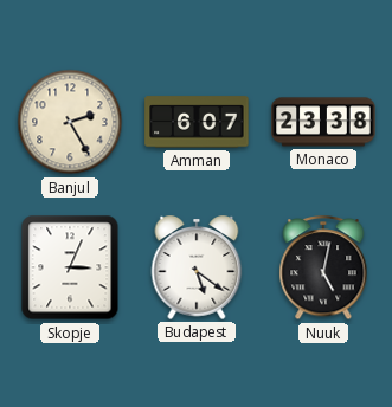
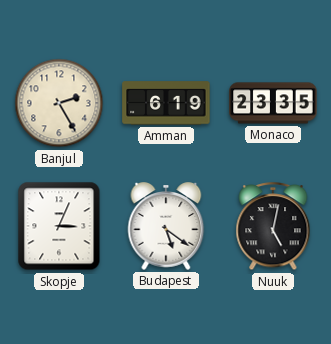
Amman: 6:07 -> 6:19
Monaco: 23:38 -> 23:35
